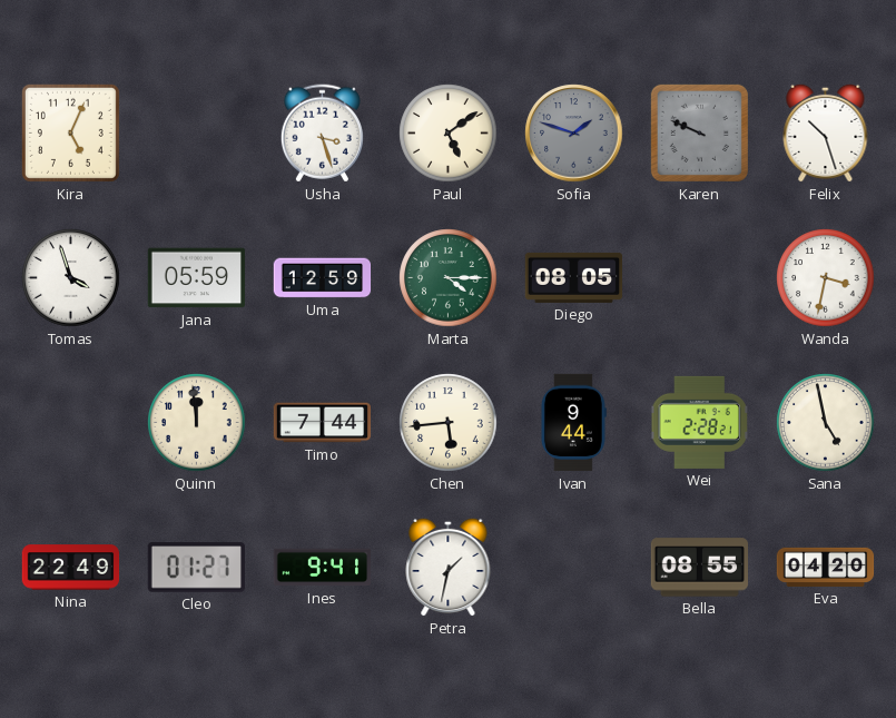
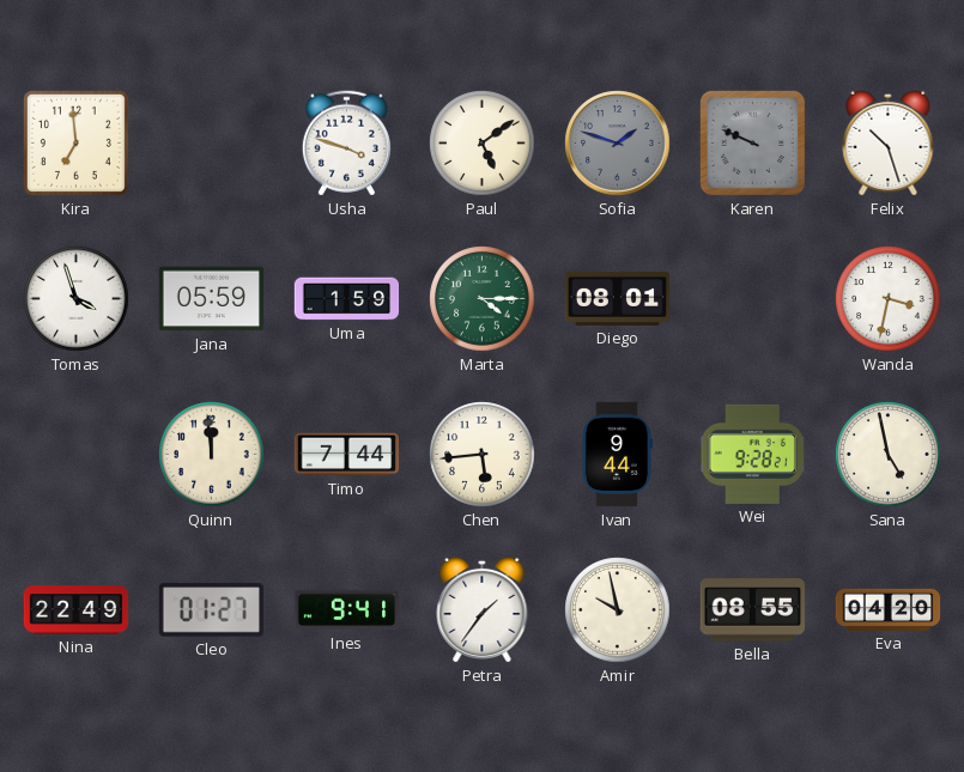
Kira: 5:04 -> 6:59
Usha: 3:27 -> 3:48
Uma: 12:59 -> 1:59
Diego: 08:05 -> 08:01
Wei: 2:28 -> 9:28
Petra: 1:32 -> 1:36
Amir: none -> 9:58
